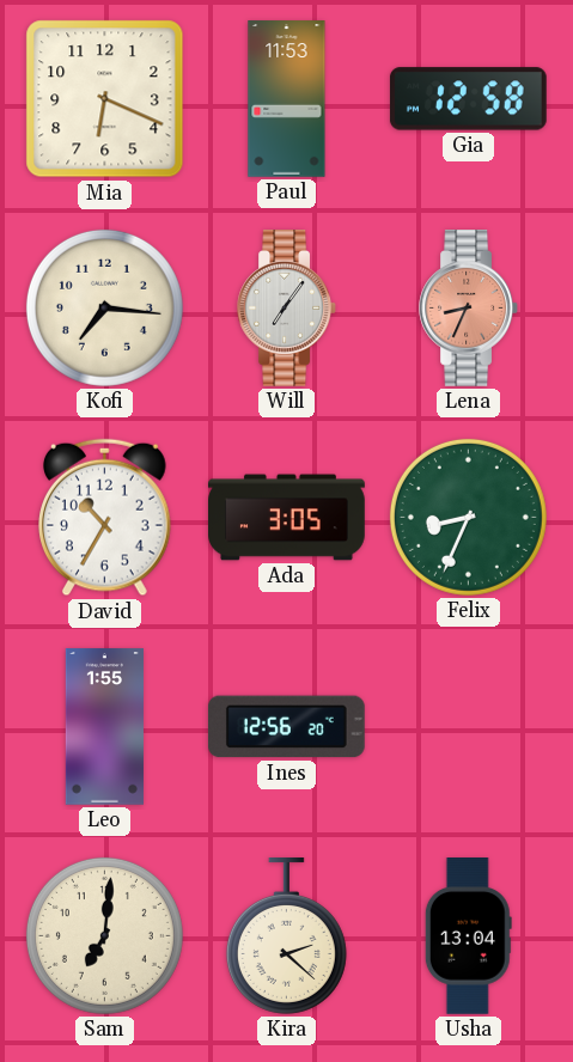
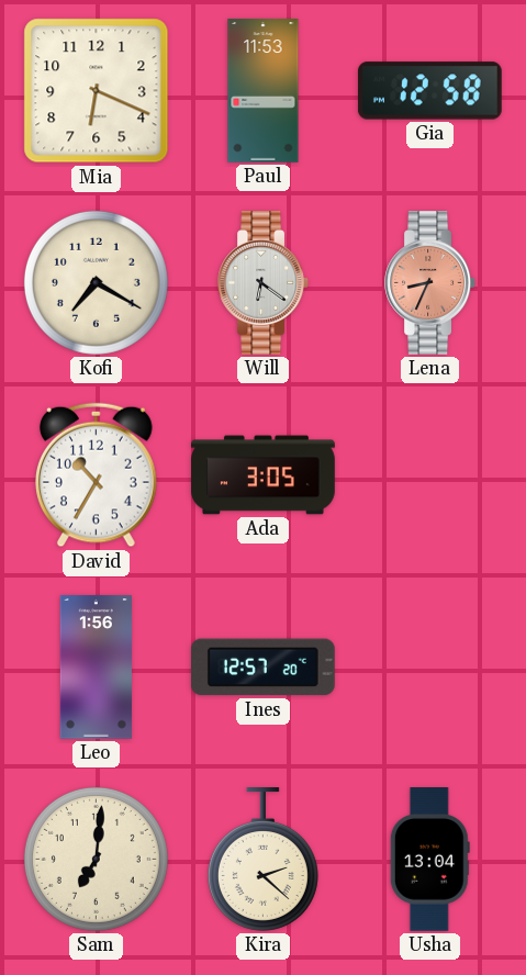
Kofi: 7:16 -> 7:20
Will: 7:06 -> 6:21
Felix: 8:34 -> none
Leo: 1:55 -> 1:56
Ines: 12:56 -> 12:57
